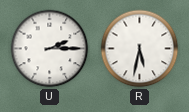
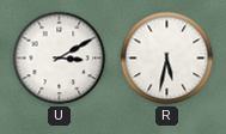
U: 2:15 -> 3:10
